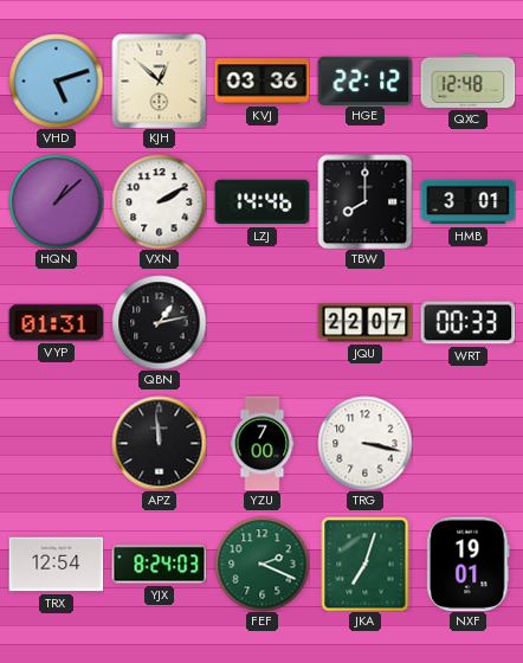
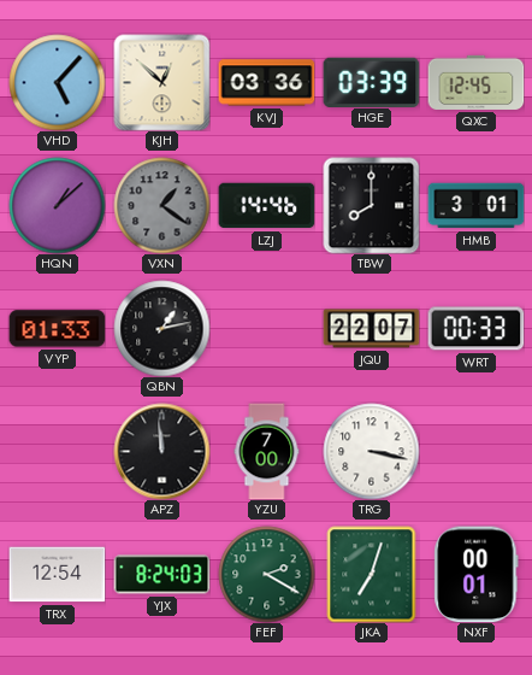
VHD: 5:12 -> 5:07
HGE: 22:12 -> 03:39
QXC: 12:48 -> 12:45
VXN: 2:10 -> 1:21
VXN dial: white -> grey
VYP: 01:31 -> 01:33
FEF: 2:19 -> 2:20
NXF: 19:01 -> 00:01
